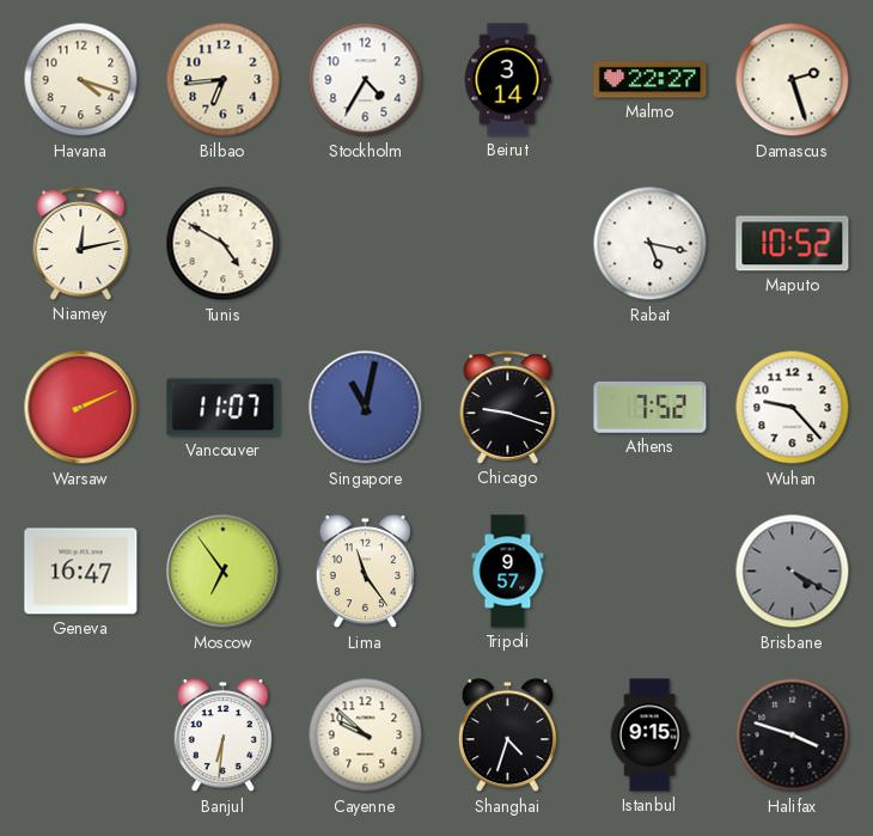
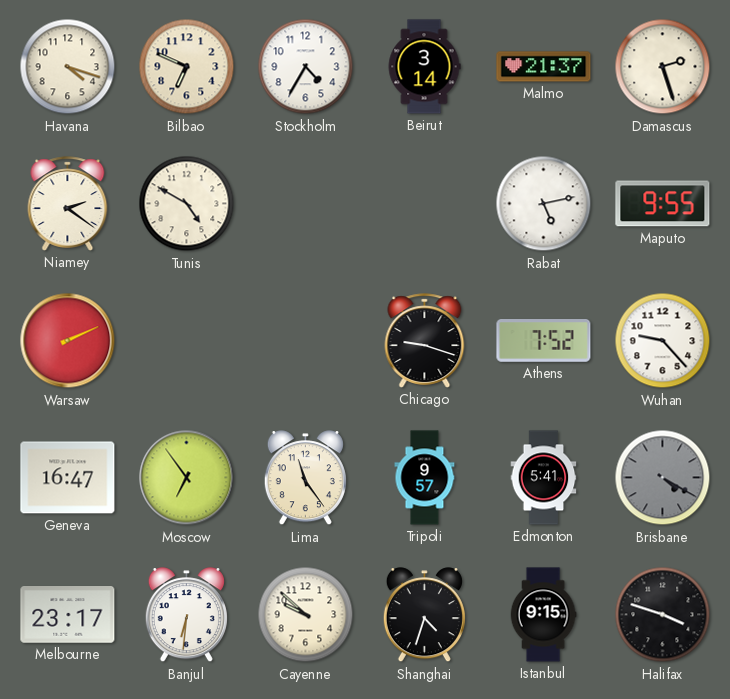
Bilbao: 6:44 -> 6:49
Malmo: 22:27 -> 21:37
Niamey: 12:13 -> 2:21
Rabat: 5:17 -> 5:13
Maputo: 10:52 -> 9:55
Vancouver: 11:07 -> none
Singapore: 11:02 -> none
Edmonton: none -> 5:41
Melbourne: none -> 23:17
